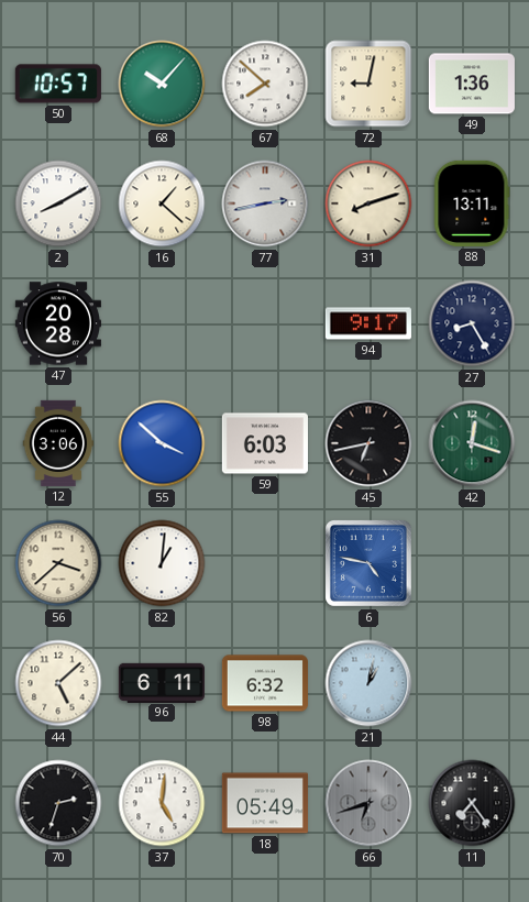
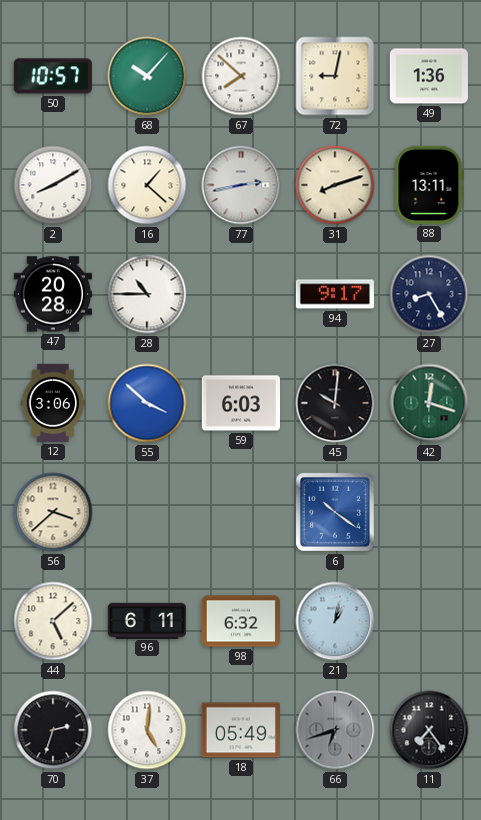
28: none -> 10:45
45: 6:43 -> 10:01
82: 1:01 -> none
6: 4:47 -> 10:21
